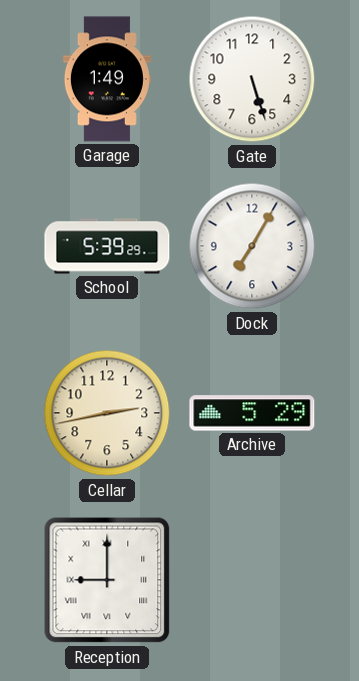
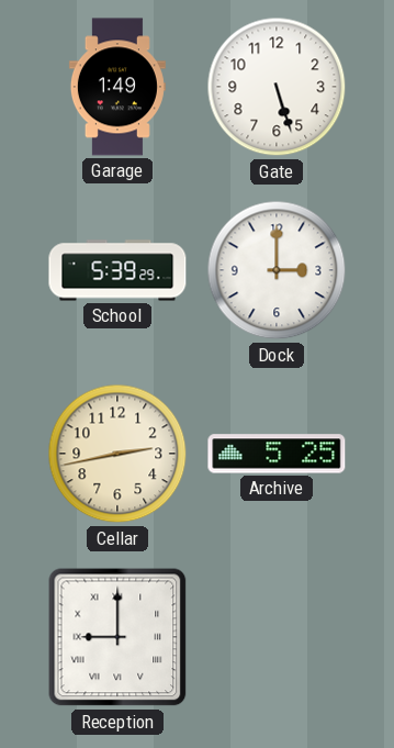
Dock: 7:05 -> 3:00
Archive: 5:29 -> 5:25
